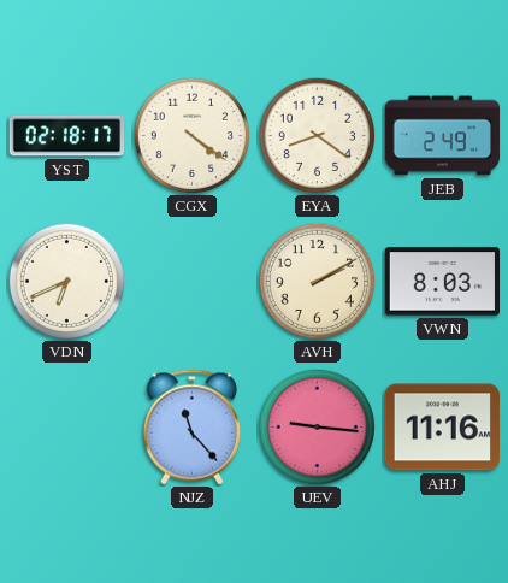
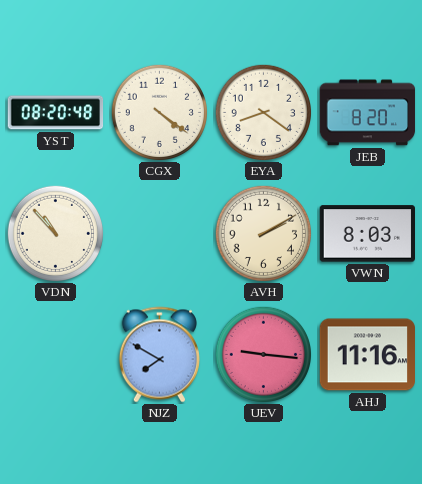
YST: 02:18 -> 08:20
JEB: 2:49 -> 8:20
VDN: 6:41 -> 10:53
NJZ: 11:23 -> 7:50
